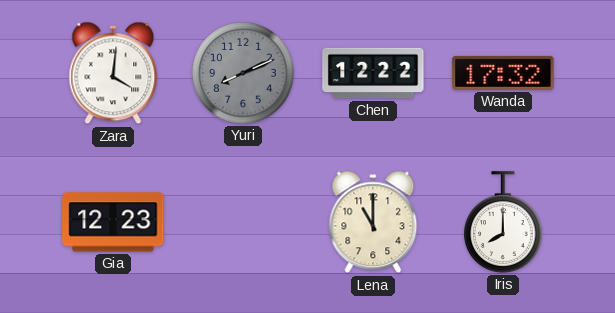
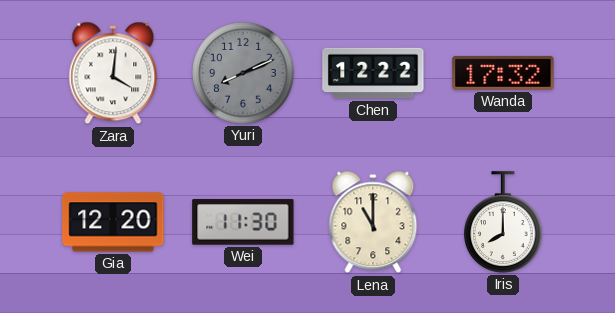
Gia: 12:23 -> 12:20
Wei: none -> 11:30
